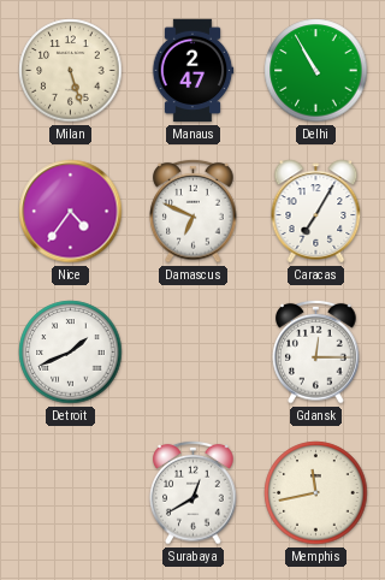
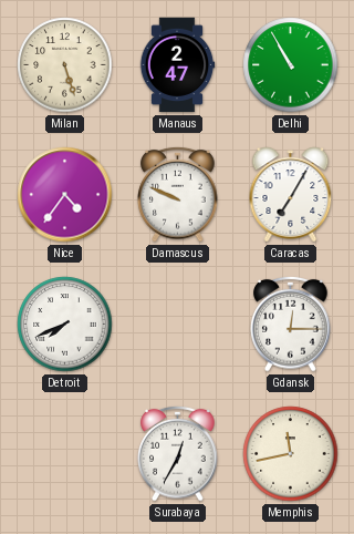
Damascus: 6:49 -> 9:49
Detroit: 1:41 -> 7:41
Surabaya: 12:40 -> 12:35
